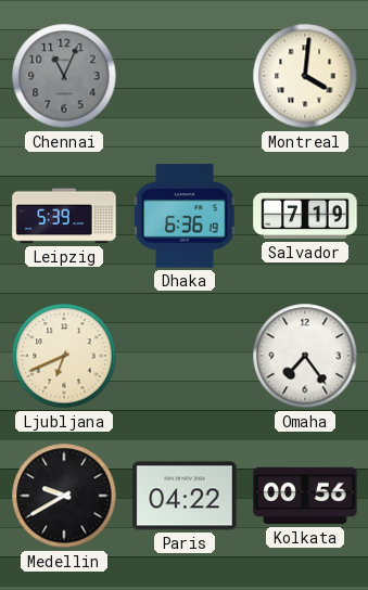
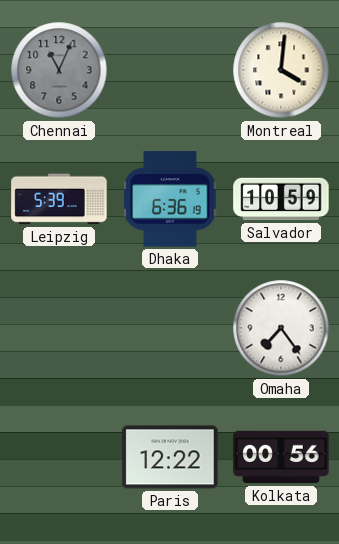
Salvador: 7:19 -> 10:59
Ljubljana: 6:41 -> none
Medellin: 9:40 -> none
Paris: 04:22 -> 12:22
